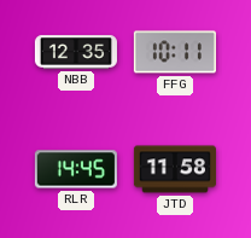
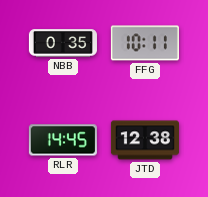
NBB: 12:35 -> 0:35
JTD: 11:58 -> 12:38
